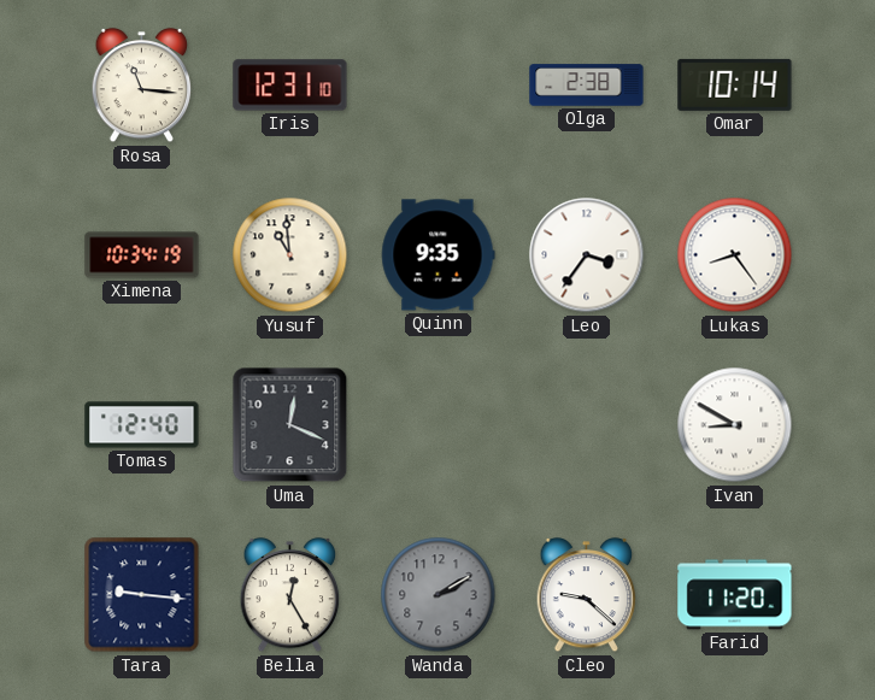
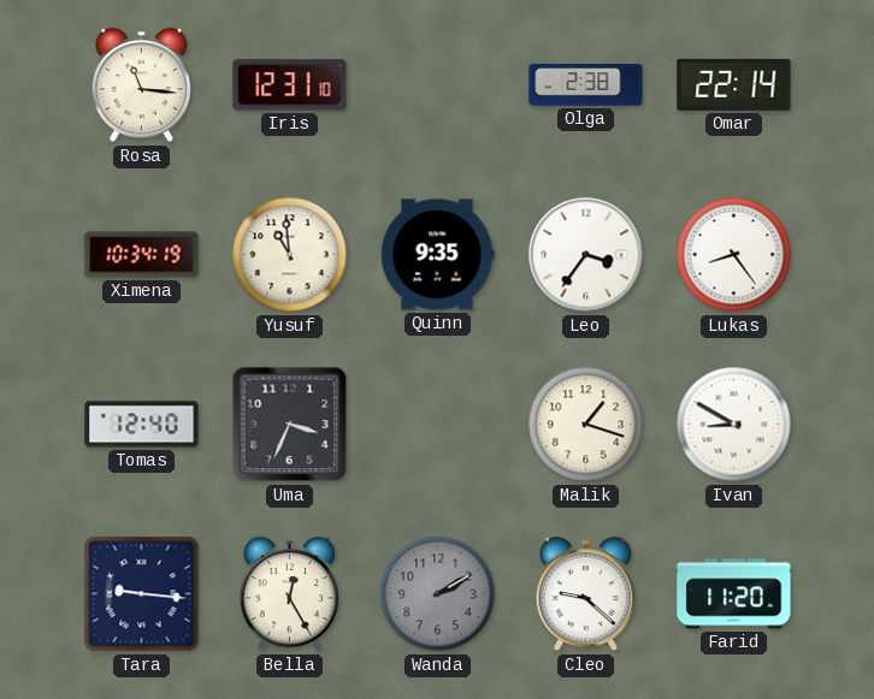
Omar: 10:14 -> 22:14
Uma: 12:19 -> 3:34
Malik: none -> 1:18
